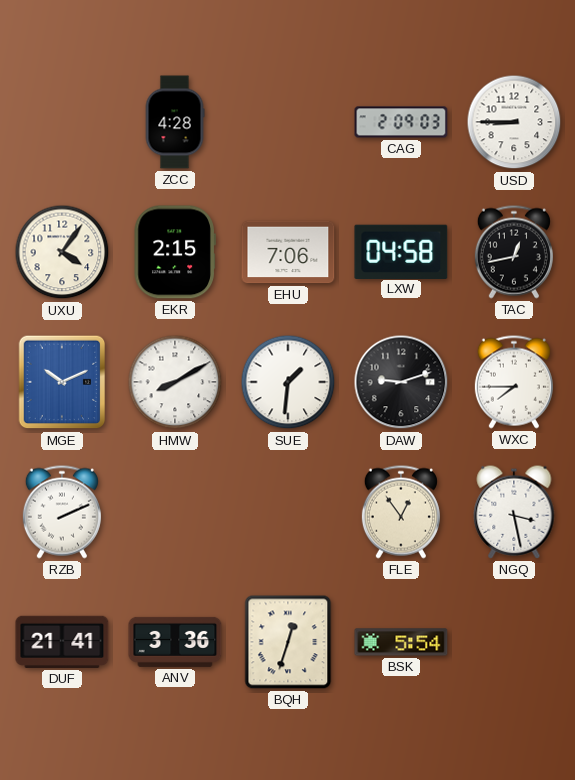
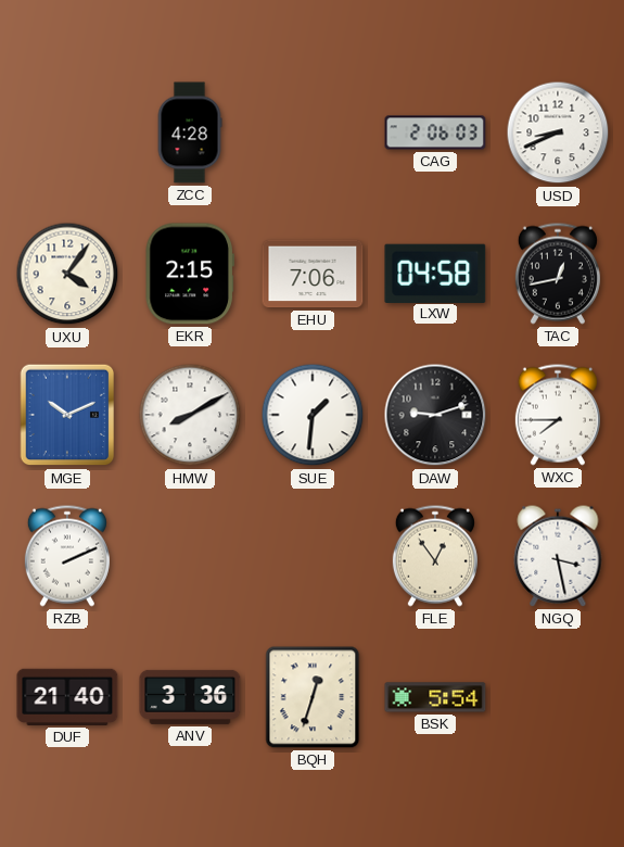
CAG: 2:09 -> 2:06
USD: 8:45 -> 8:41
DUF: 21:41 -> 21:40
